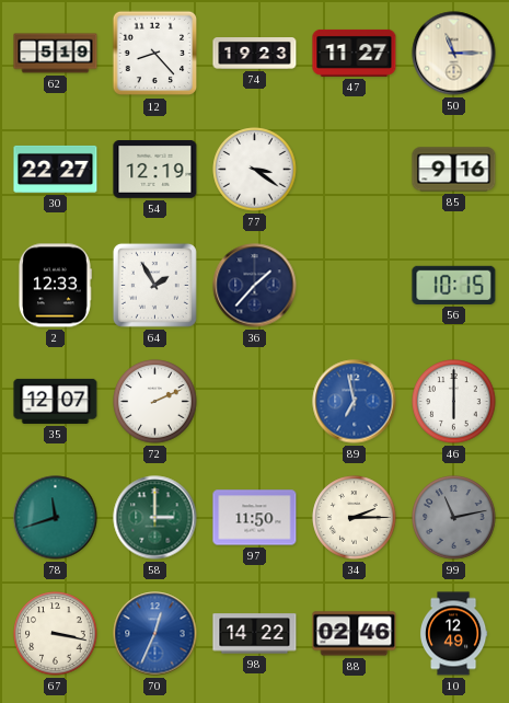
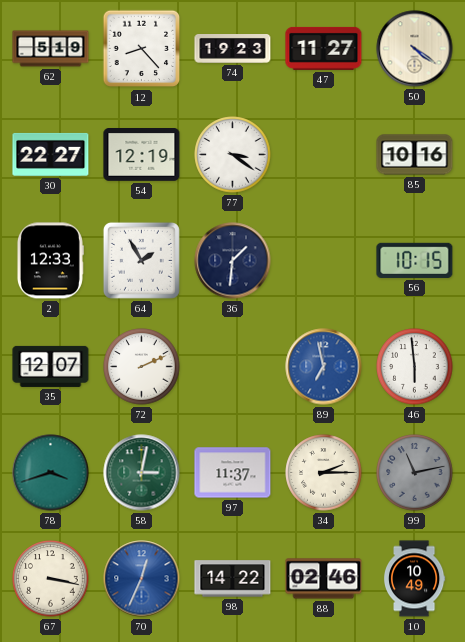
50: 11:15 -> 4:21
85: 9:16 -> 10:16
36: 1:37 -> 1:31
46: 6:00 -> 5:59
78: 11:42 -> 3:42
58: 3:00 -> 3:02
97: 11:50 -> 11:37
10: 12:49 -> 10:49
